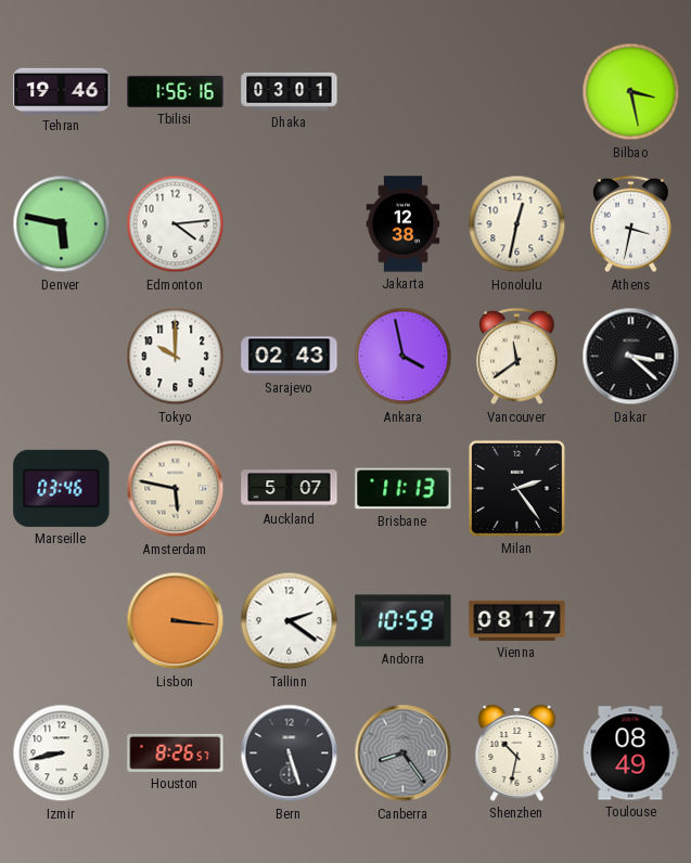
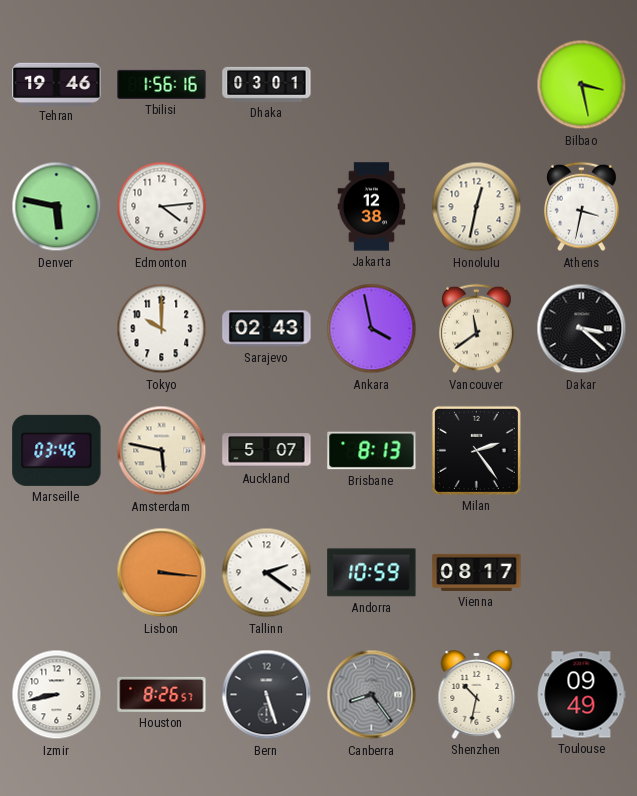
Brisbane: 11:13 -> 8:13
Toulouse: 08:49 -> 09:49
